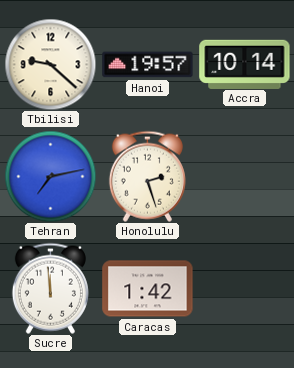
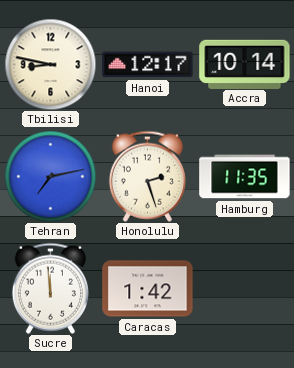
Tbilisi: 9:22 -> 8:47
Hanoi: 19:57 -> 12:17
Hamburg: none -> 11:35
